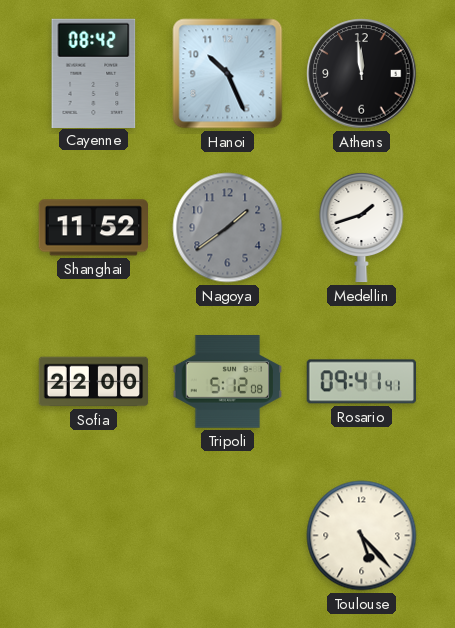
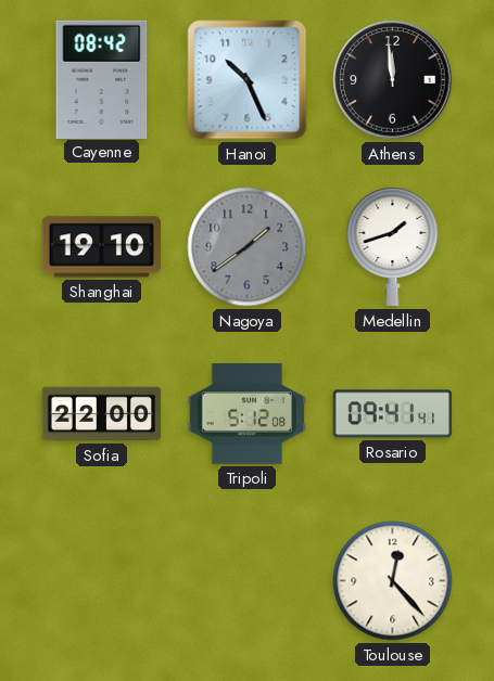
Shanghai: 11:52 -> 19:10
Toulouse: 5:23 -> 12:23
